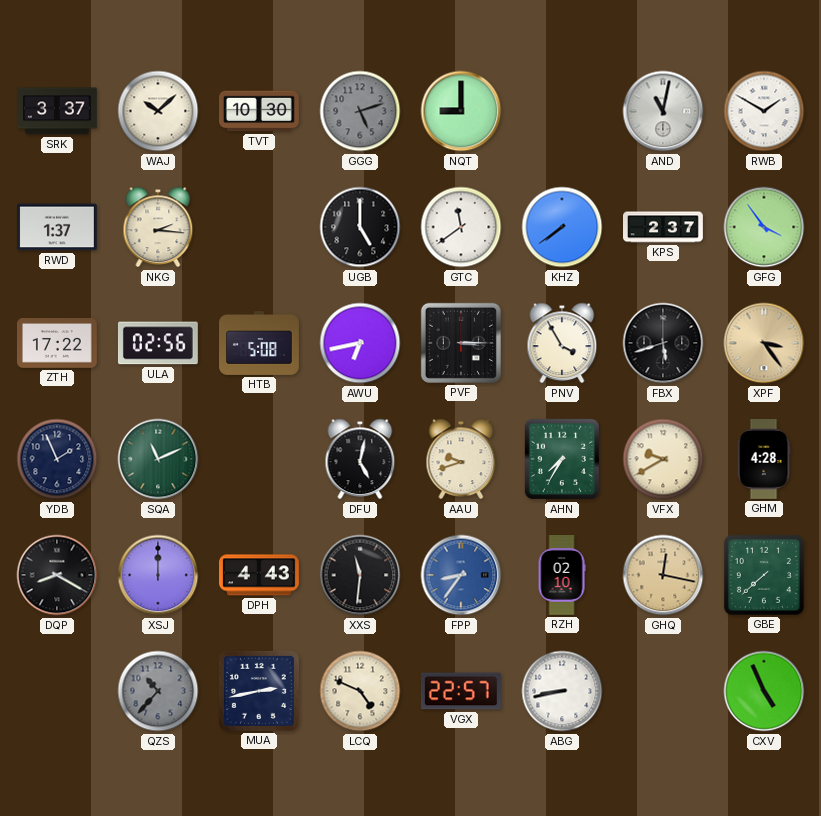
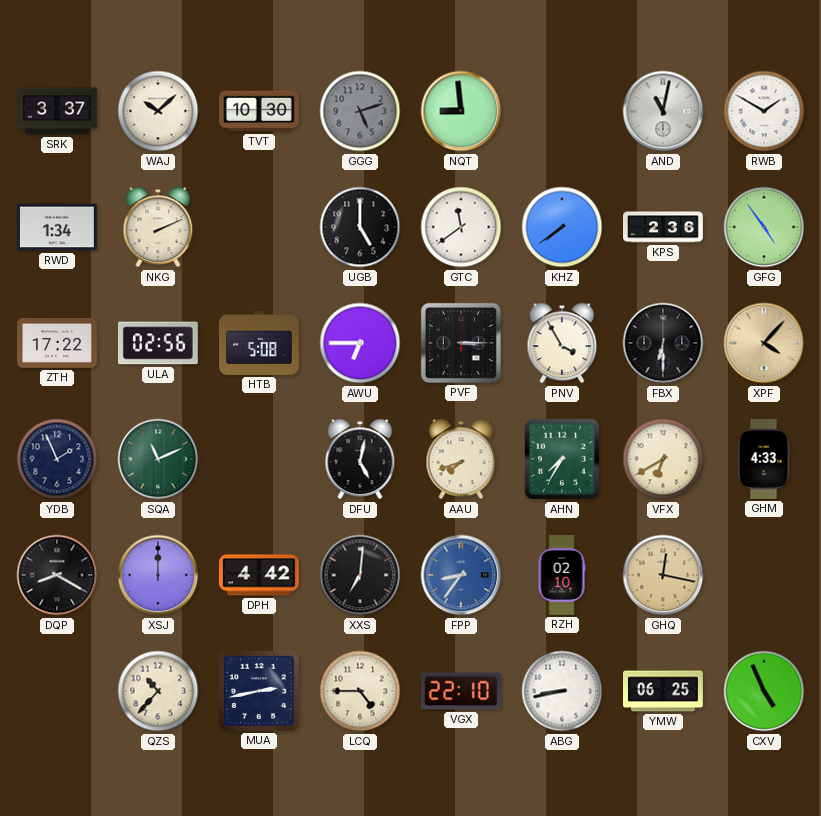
NQT: 9:00 -> 8:59
RWD: 1:37 -> 1:34
NKG: 2:16 -> 2:11
KPS: 2:37 -> 2:36
GFG: 3:54 -> 4:54
AWU: 6:43 -> 6:45
FBX: 5:42 -> 6:30
XPF: 3:24 -> 4:07
AAU: 9:42 -> 7:42
VFX: 9:40 -> 6:40
GHM: 4:28 -> 4:33
DPH: 4:43 -> 4:42
XXS: 11:31 -> 7:01
GBE: 7:38 -> none
QZS dial: grey -> cream
LCQ: 4:49 -> 4:45
VGX: 22:57 -> 22:10
YMW: none -> 06:25
